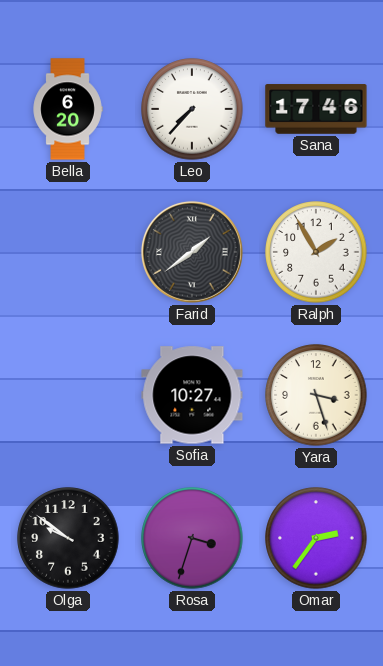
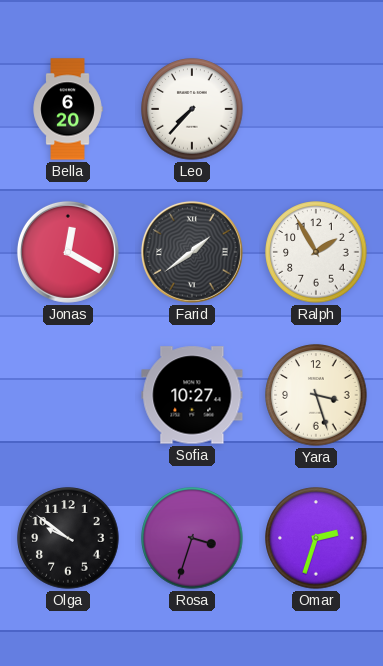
Sana: 17:46 -> none
Jonas: none -> 12:20
Omar: 2:36 -> 2:33
